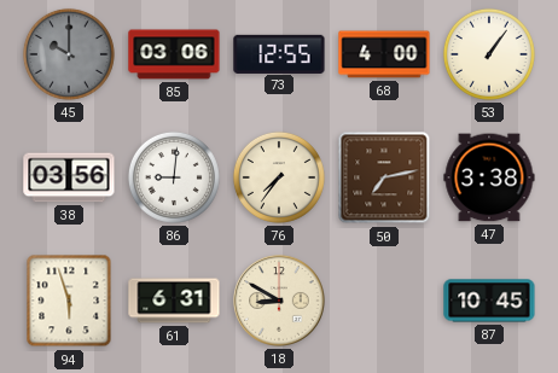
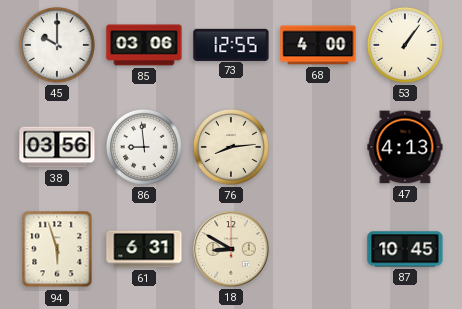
45 dial: grey -> white
86: 9:01 -> 8:59
76: 7:36 -> 8:14
50: 7:13 -> none
47: 3:38 -> 4:13
